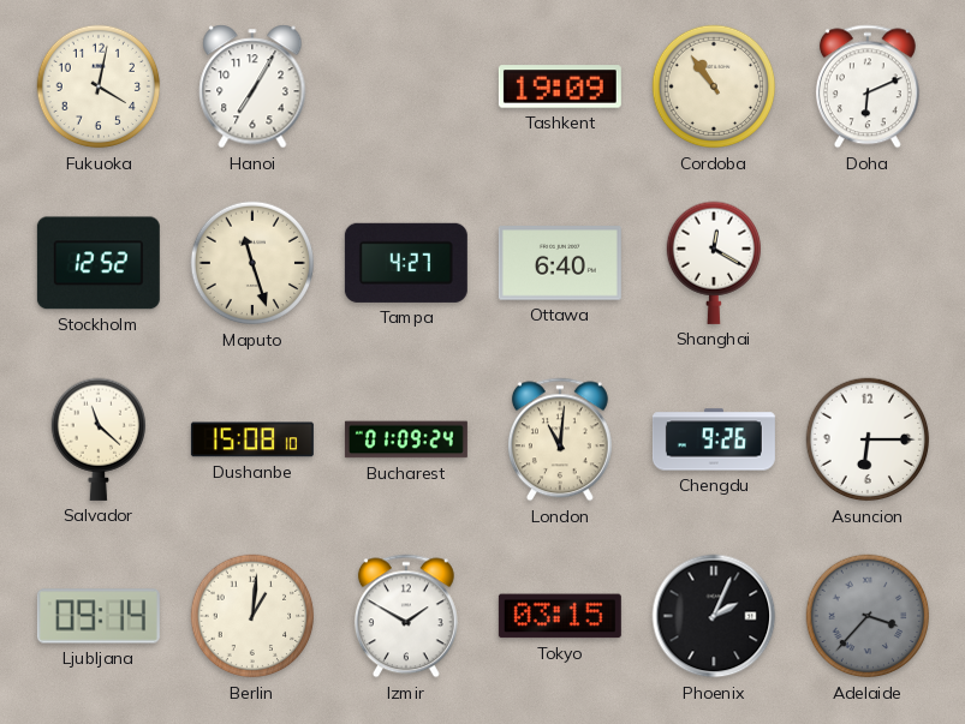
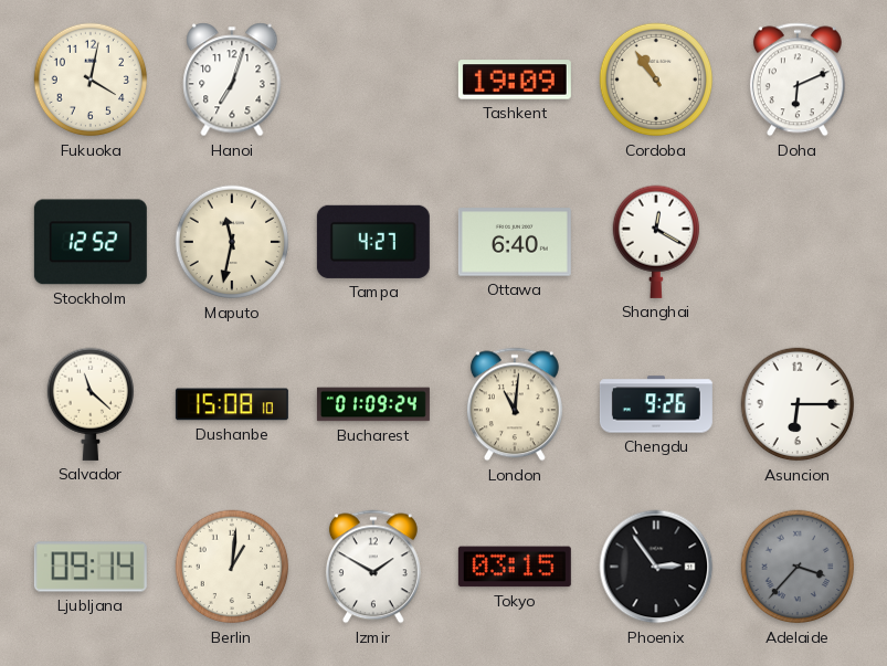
Hanoi: 7:05 -> 7:03
Maputo: 11:27 -> 11:32
Phoenix: 2:04 -> 2:54
